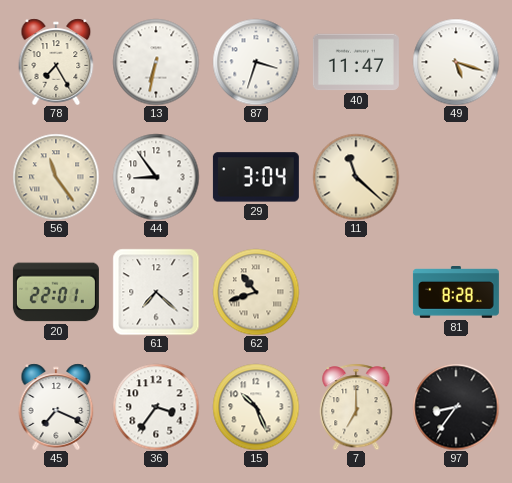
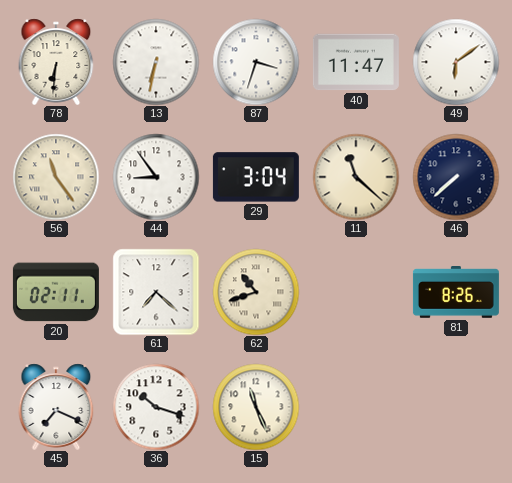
78: 7:25 -> 6:31
49: 5:18 -> 6:09
46: none -> 7:38
20: 22:01 -> 02:11
81: 8:28 -> 8:26
36: 3:36 -> 10:18
15: 10:26 -> 11:26
7: 7:00 -> none
97: 8:36 -> none
